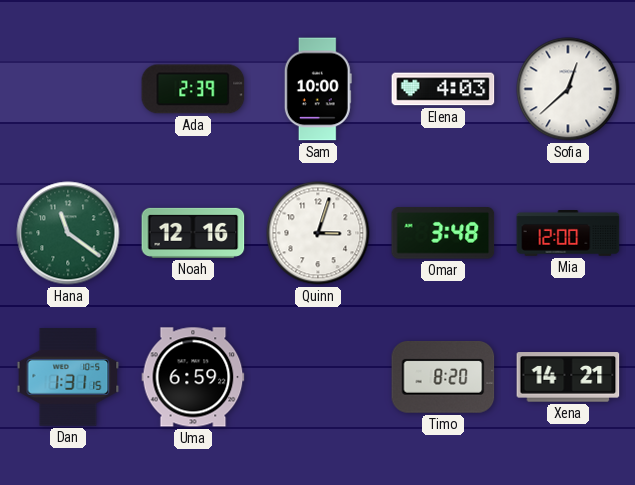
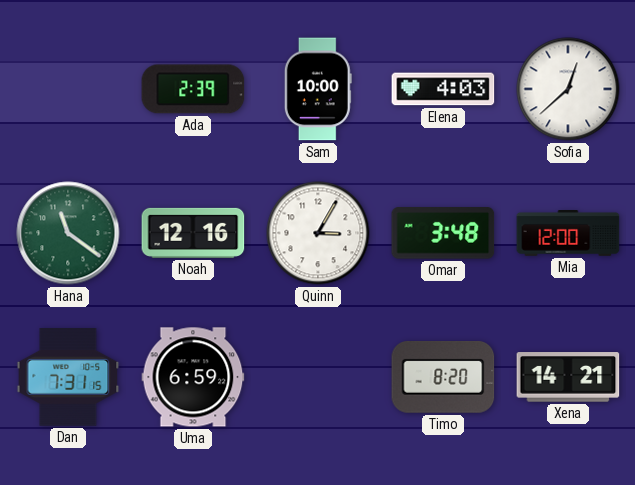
Quinn: 3:03 -> 3:05
Dan: 1:31 -> 7:31
